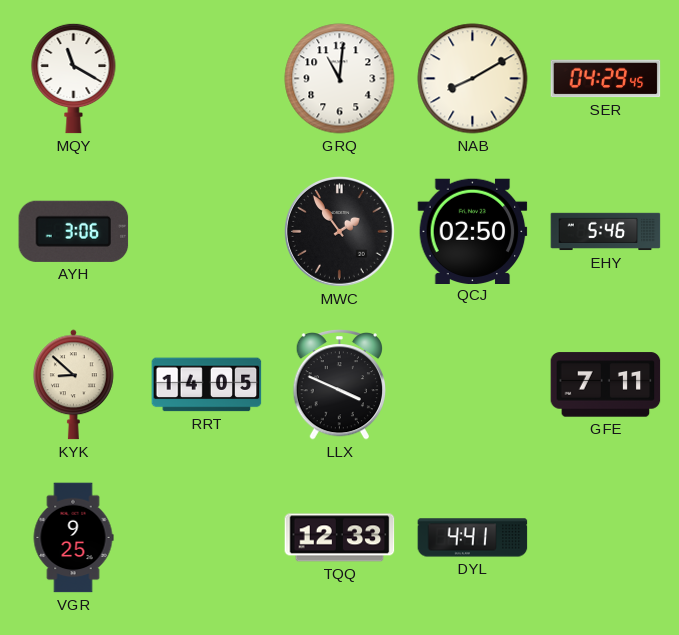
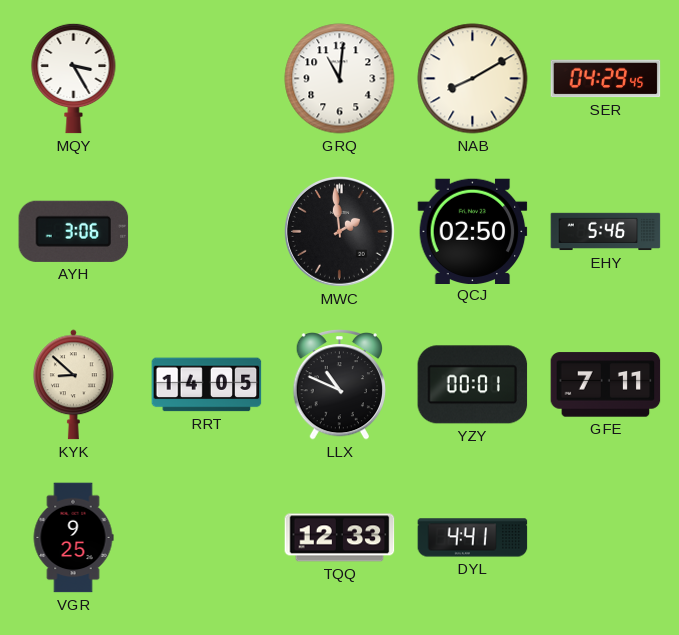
MQY: 11:20 -> 3:25
MWC: 1:54 -> 1:59
LLX: 3:49 -> 10:49
YZY: none -> 00:01
